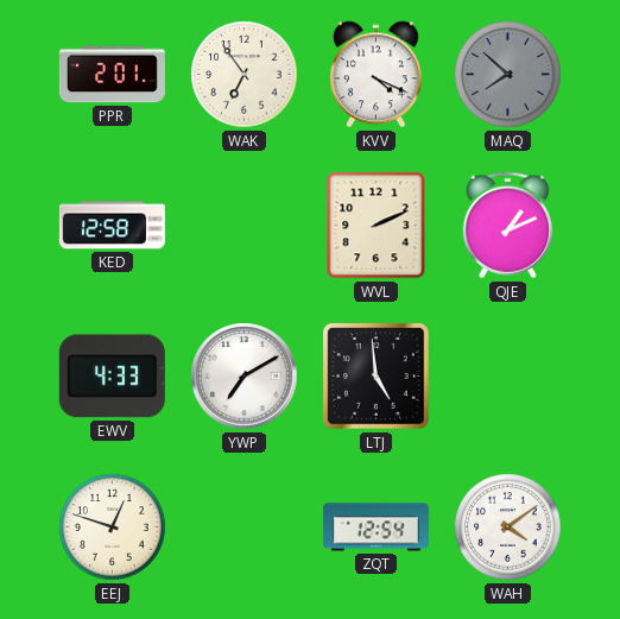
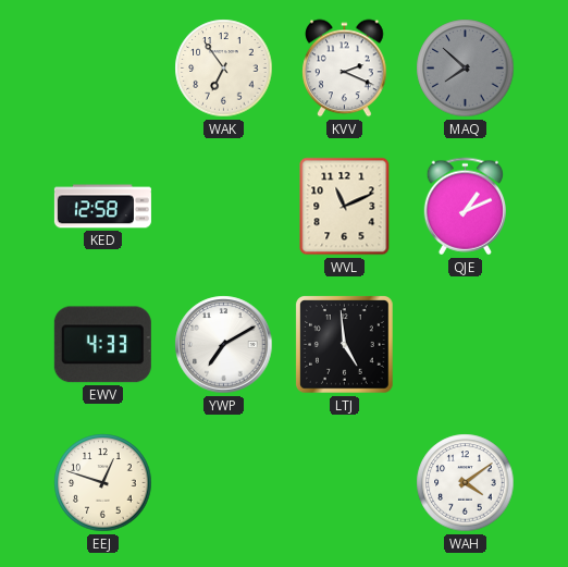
PPR: 2:01 -> none
KVV: 4:19 -> 2:19
WVL: 2:11 -> 11:11
ZQT: 12:54 -> none
